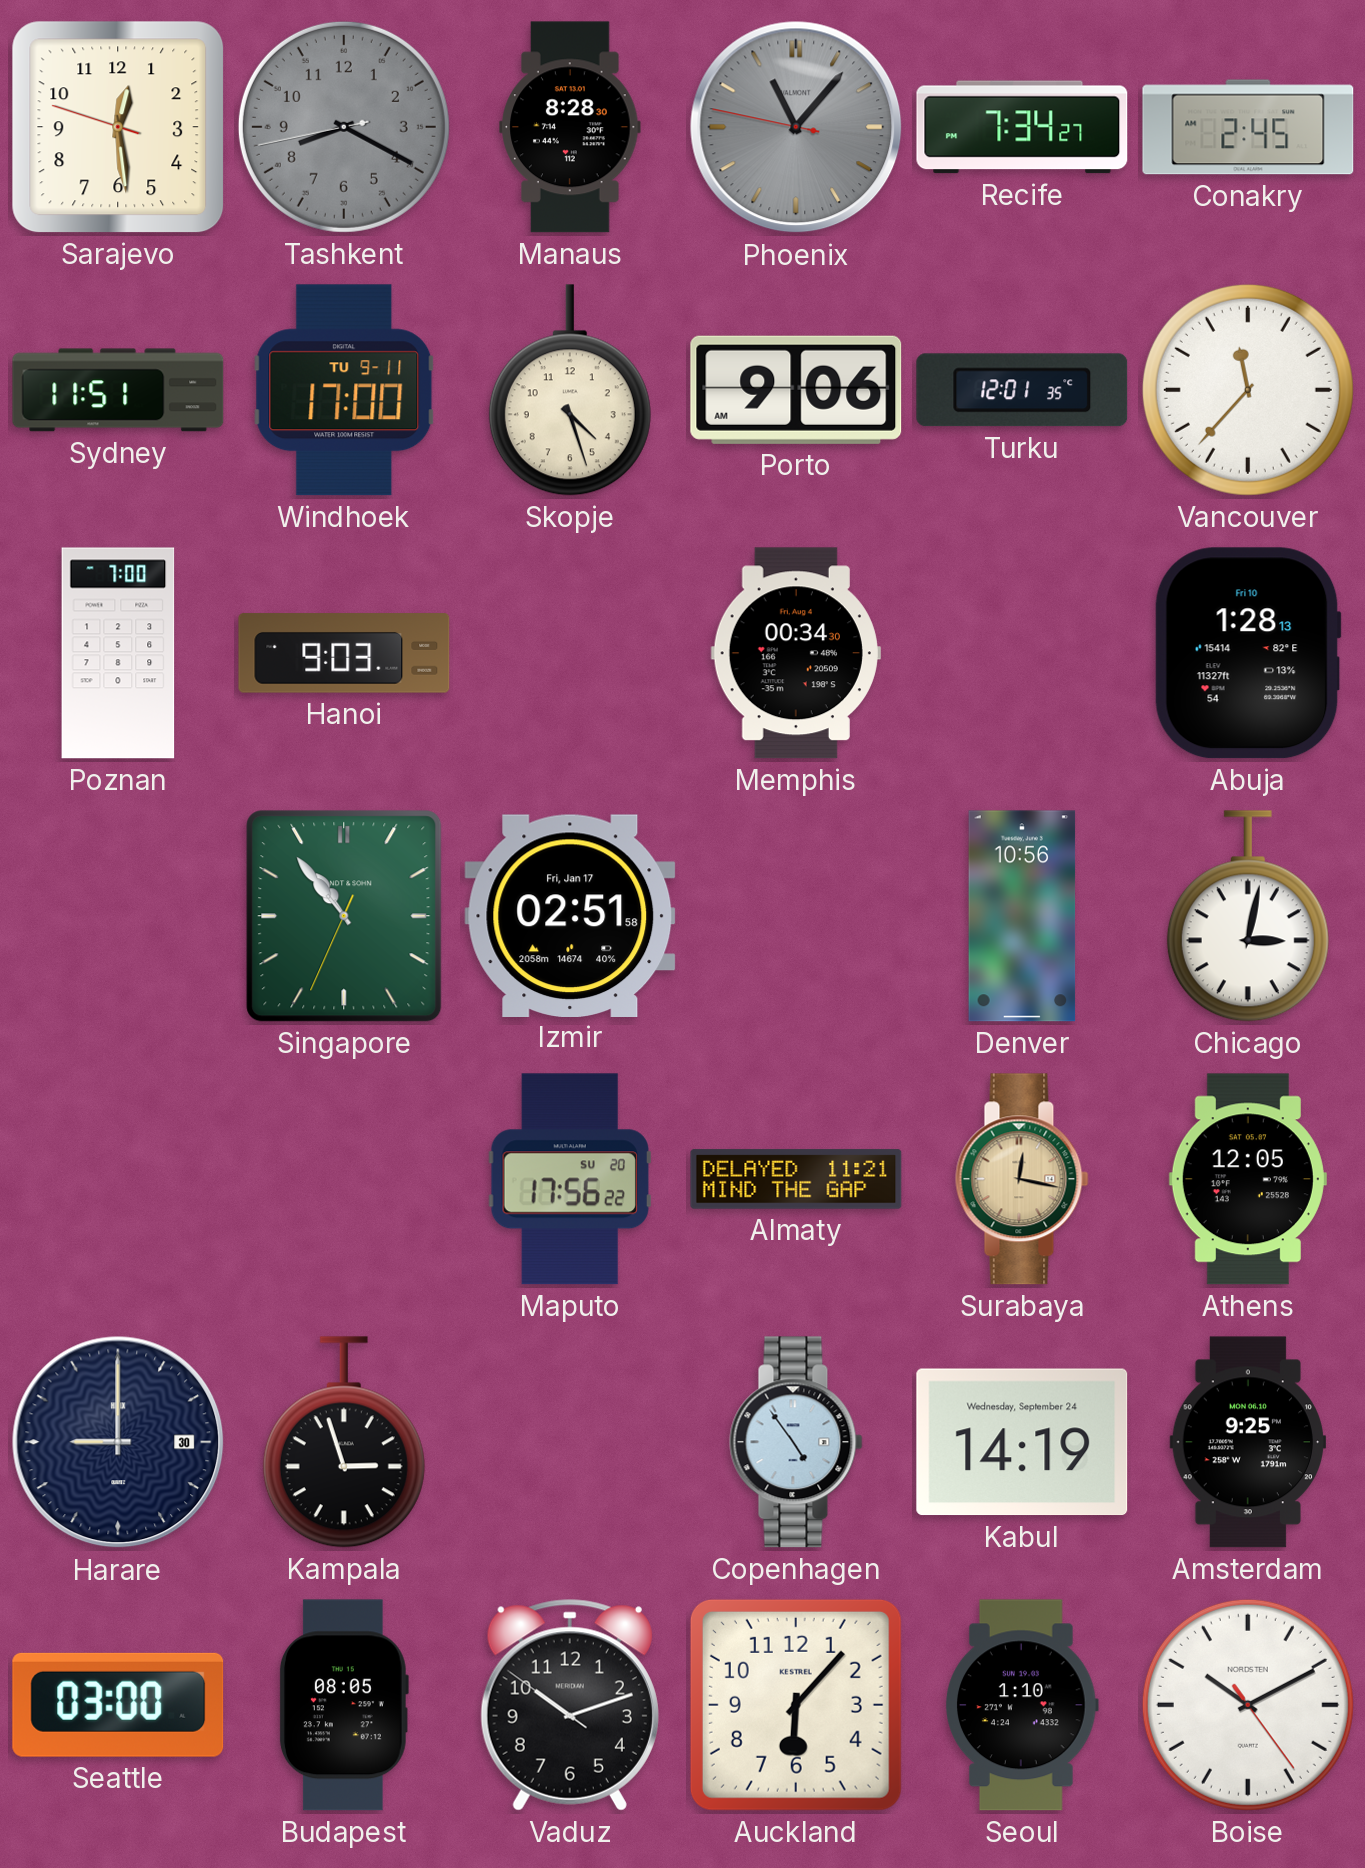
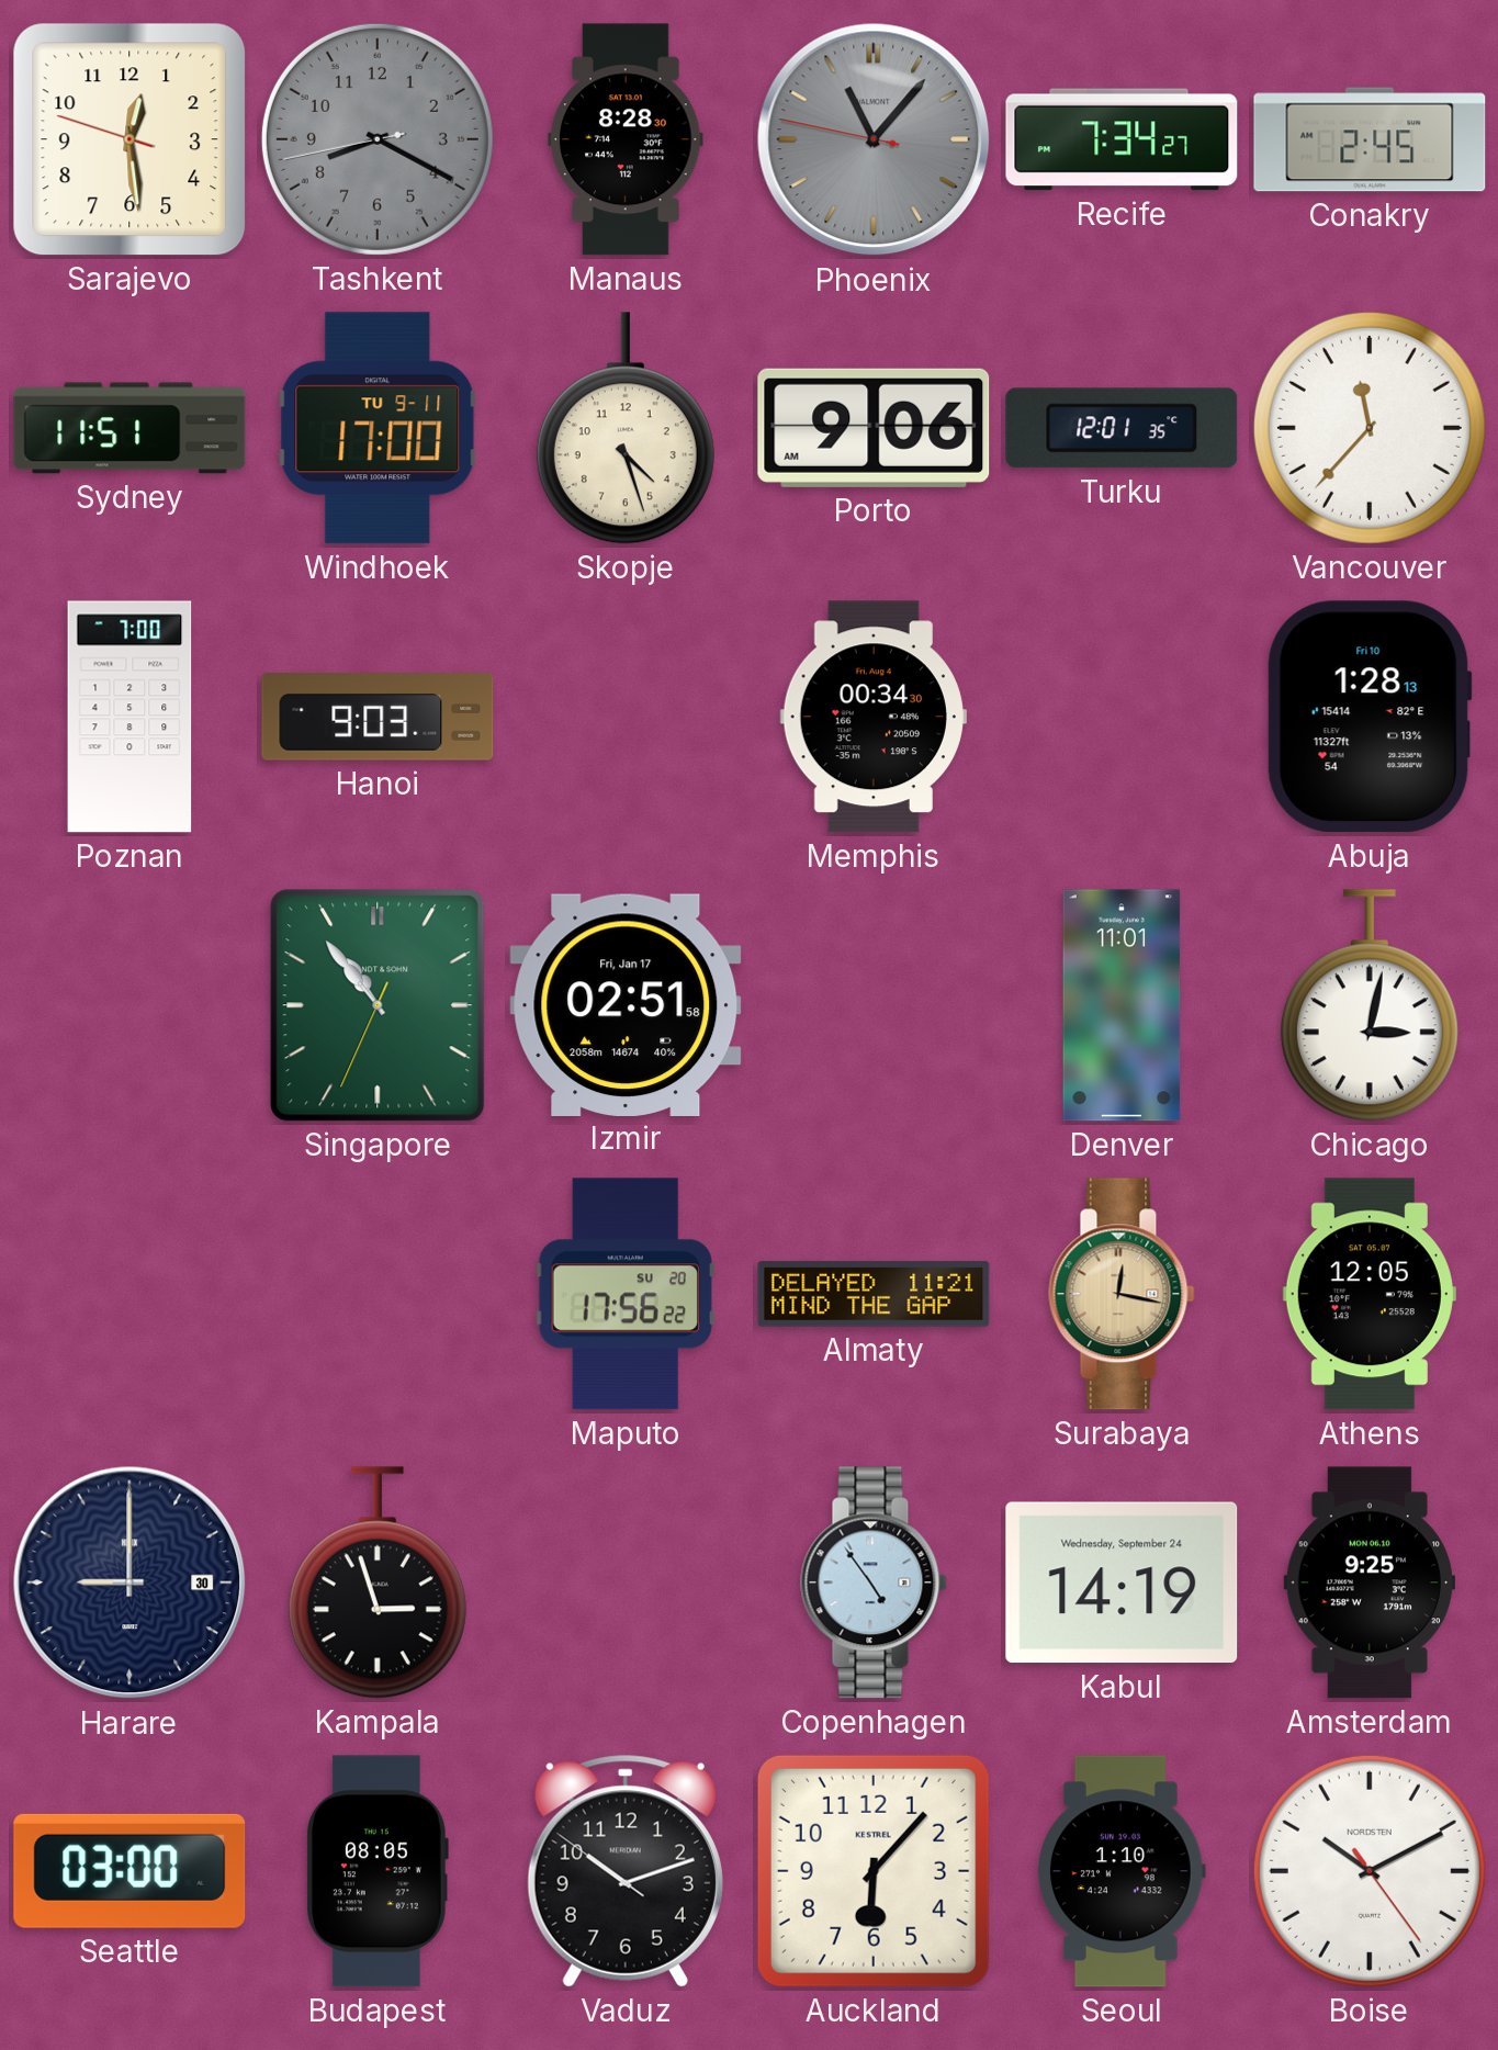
Denver: 10:56 -> 11:01
